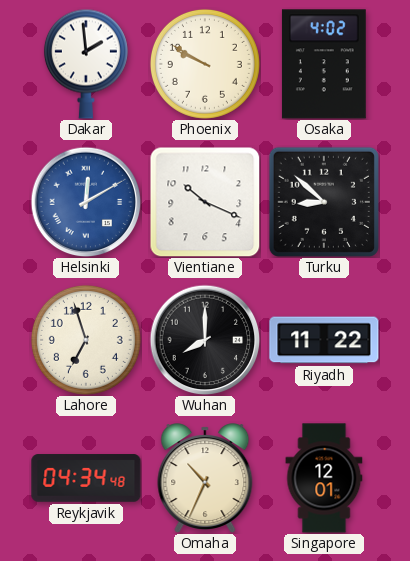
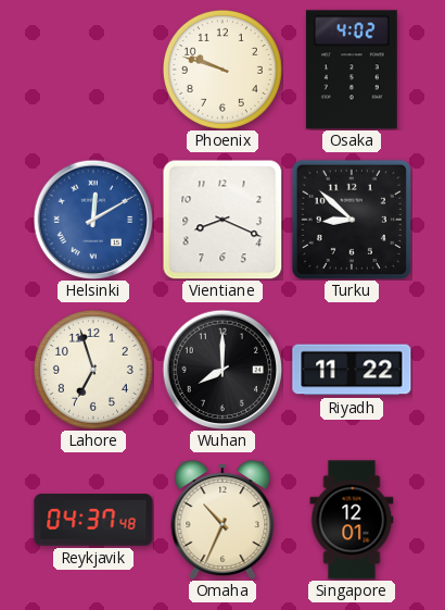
Dakar: 1:59 -> none
Phoenix: 9:50 -> 9:48
Vientiane: 10:19 -> 8:19
Reykjavik: 04:34 -> 04:37
